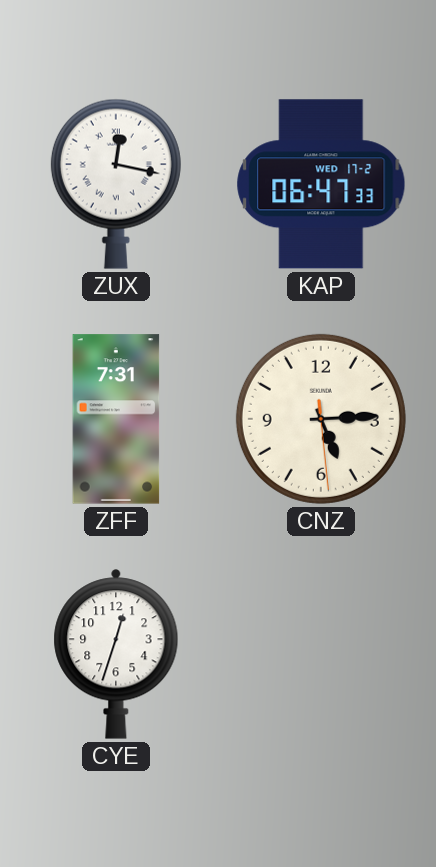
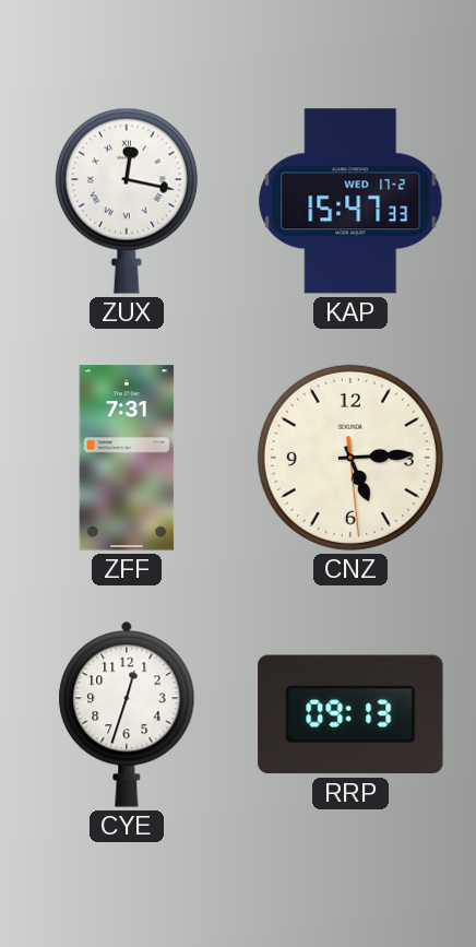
KAP: 06:47 -> 15:47
RRP: none -> 09:13
